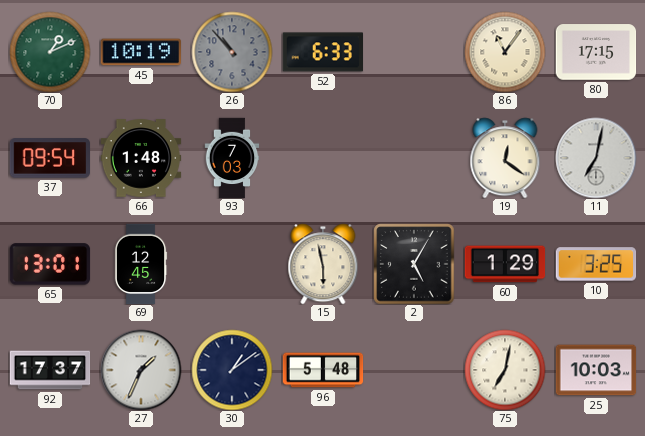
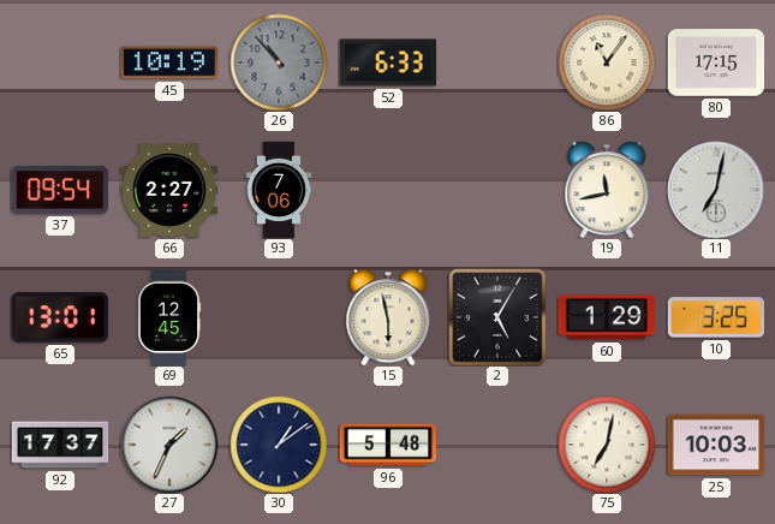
70: 1:11 -> none
66: 1:48 -> 2:27
93: 7:03 -> 7:06
19: 12:21 -> 11:43
